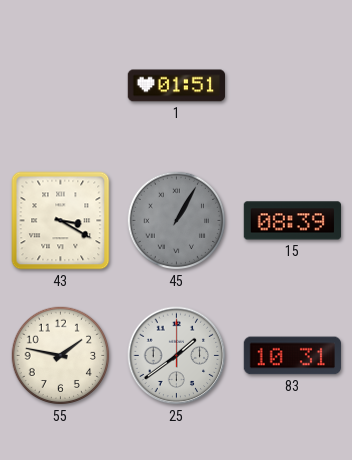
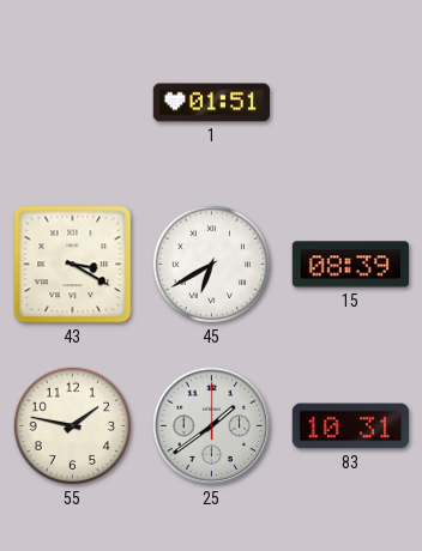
45: 1:05 -> 6:40
45 dial: grey -> white
